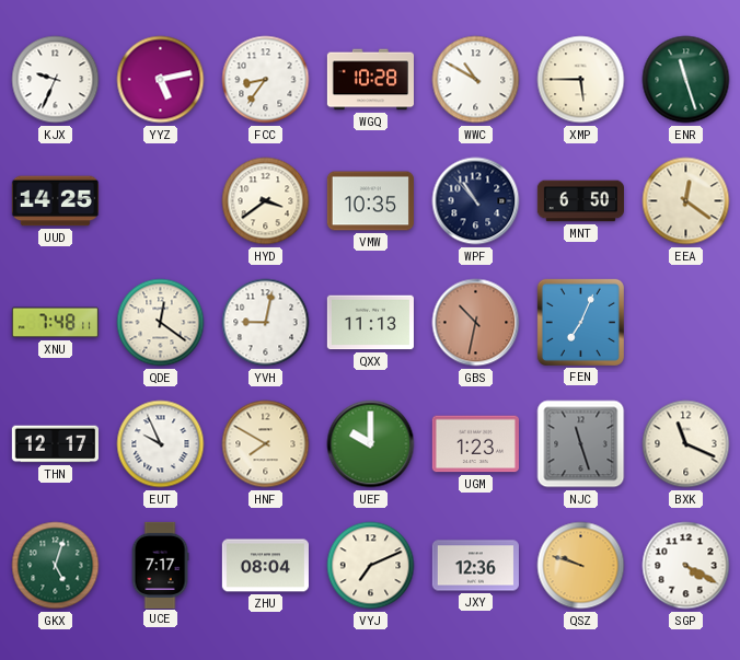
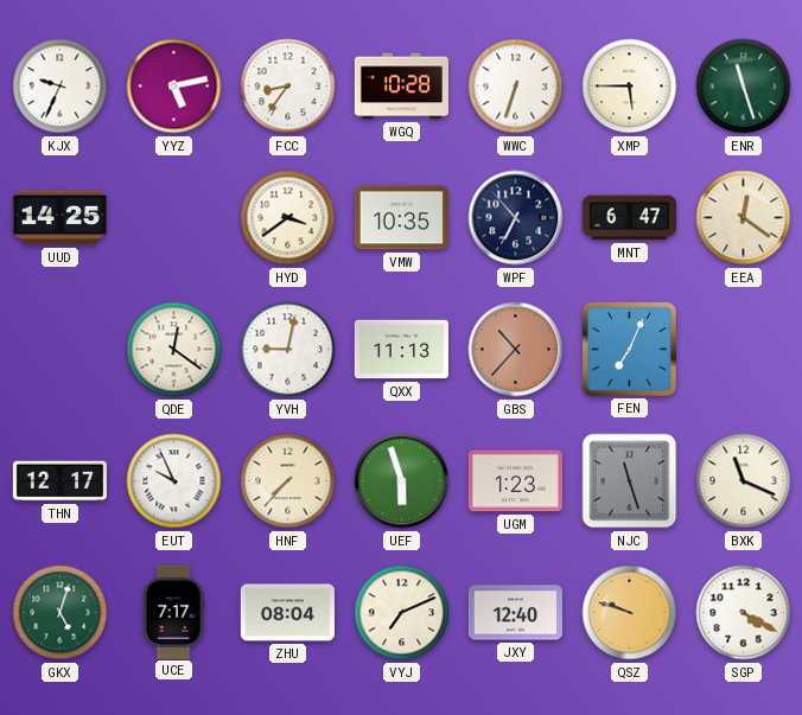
WWC: 10:50 -> 6:33
WPF: 10:53 -> 6:53
MNT: 6:50 -> 6:47
XNU: 7:48 -> none
GBS: 10:32 -> 10:37
HNF: 7:50 -> 7:37
UEF: 10:00 -> 5:57
JXY: 12:36 -> 12:40
